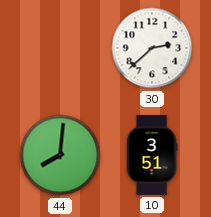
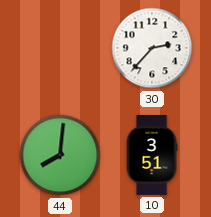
30: 2:38 -> 2:37
